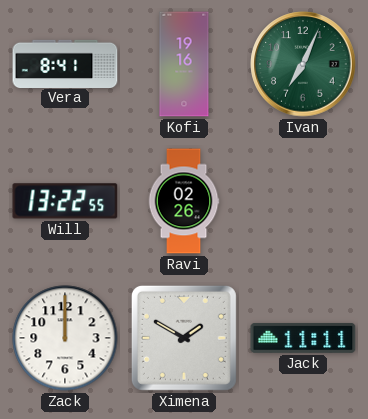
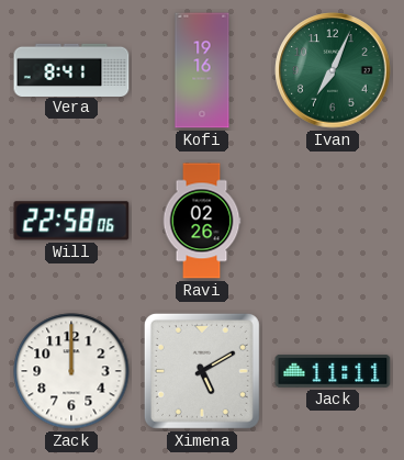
Will: 13:22 -> 22:58
Ximena: 1:50 -> 5:10
